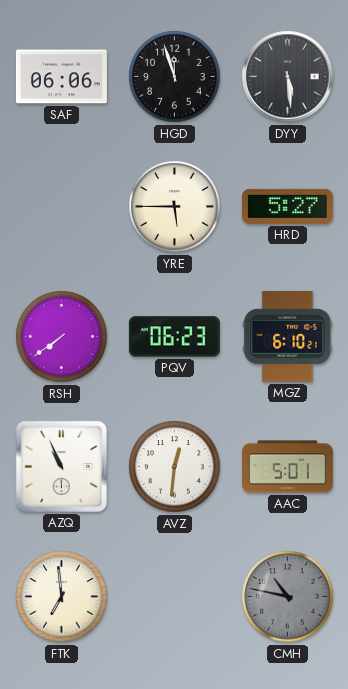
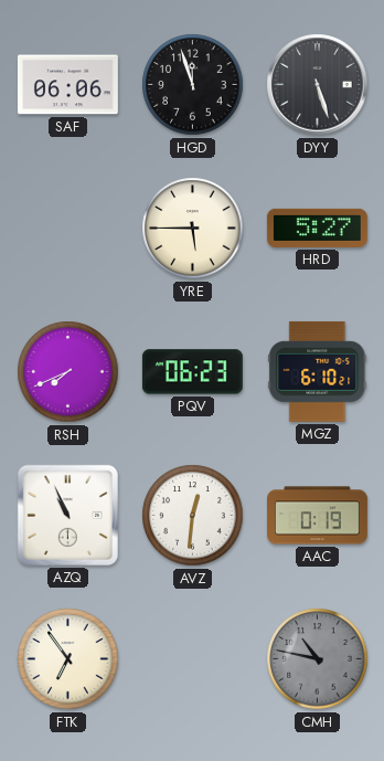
DYY: 5:29 -> 5:27
RSH: 7:39 -> 7:41
AAC: 5:01 -> 0:19
FTK: 6:59 -> 6:54
